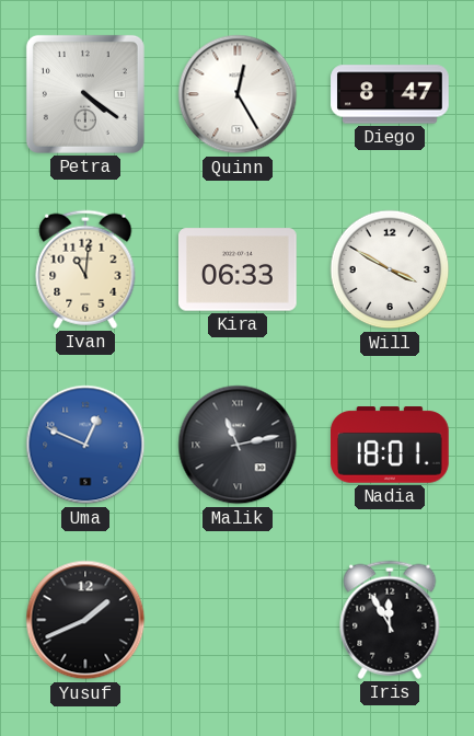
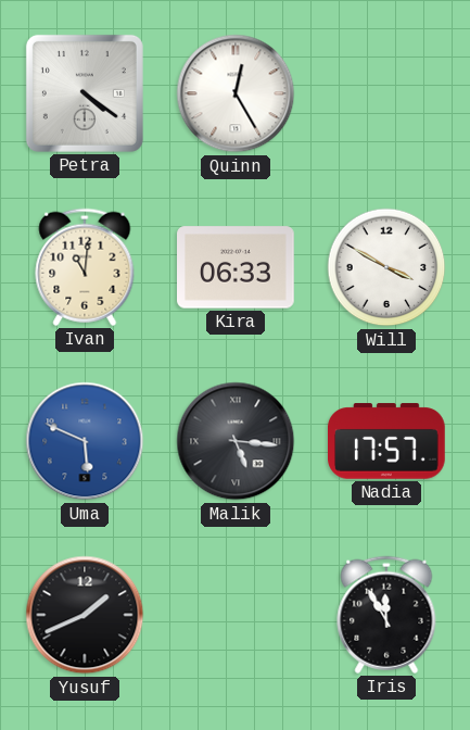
Diego: 8:47 -> none
Uma: 12:49 -> 5:49
Malik: 11:13 -> 5:16
Nadia: 18:01 -> 17:57
